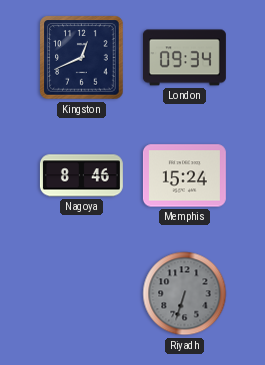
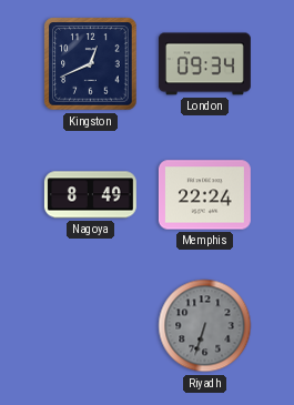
Nagoya: 8:46 -> 8:49
Memphis: 15:24 -> 22:24
